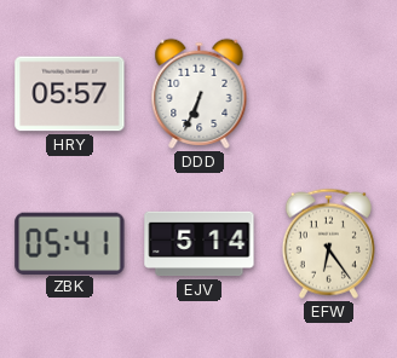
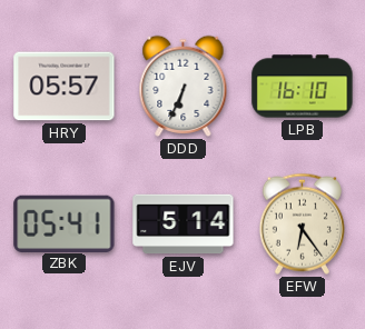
LPB: none -> 16:10
